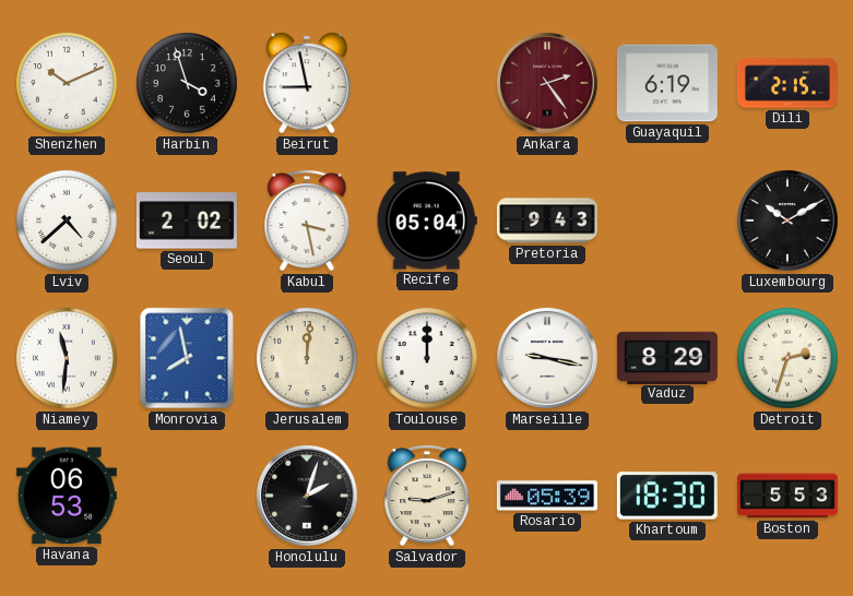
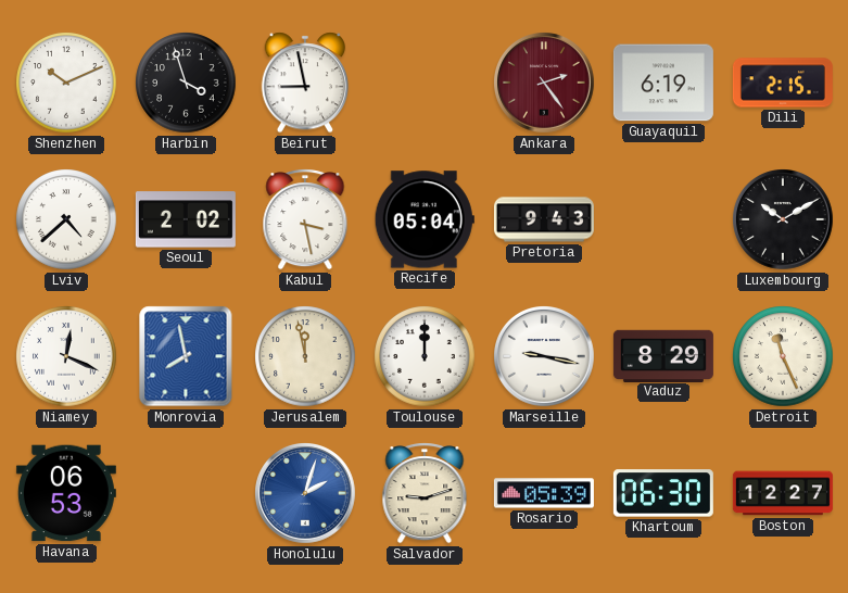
Niamey: 11:31 -> 12:19
Jerusalem: 12:01 -> 11:58
Detroit: 2:33 -> 11:26
Honolulu dial: black -> blue
Khartoum: 18:30 -> 06:30
Boston: 5:53 -> 12:27
